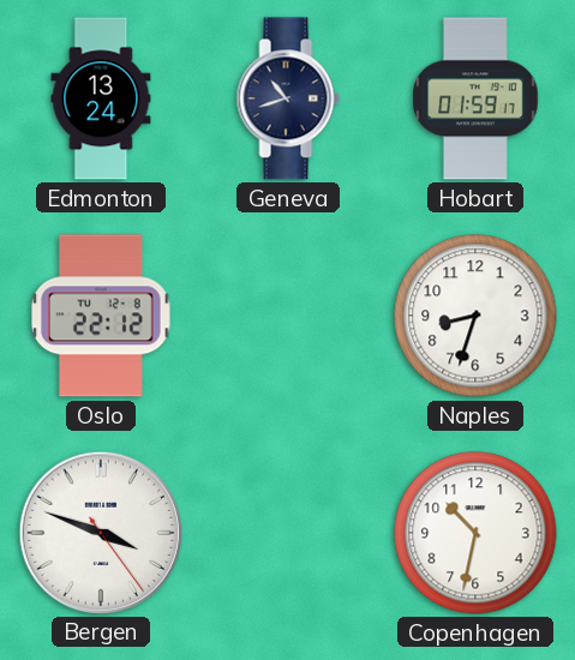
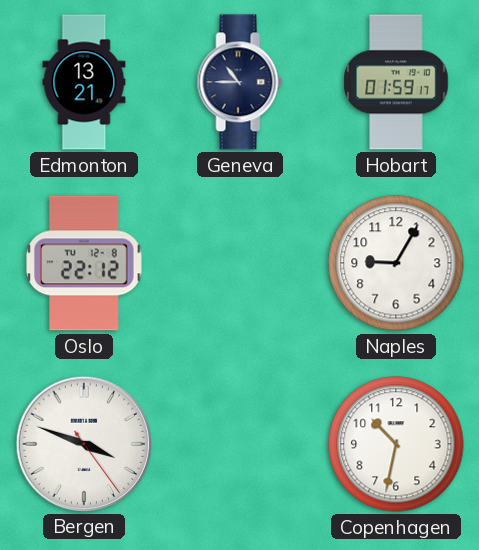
Edmonton: 13:24 -> 13:21
Geneva: 10:42 -> 10:45
Naples: 8:33 -> 9:05
